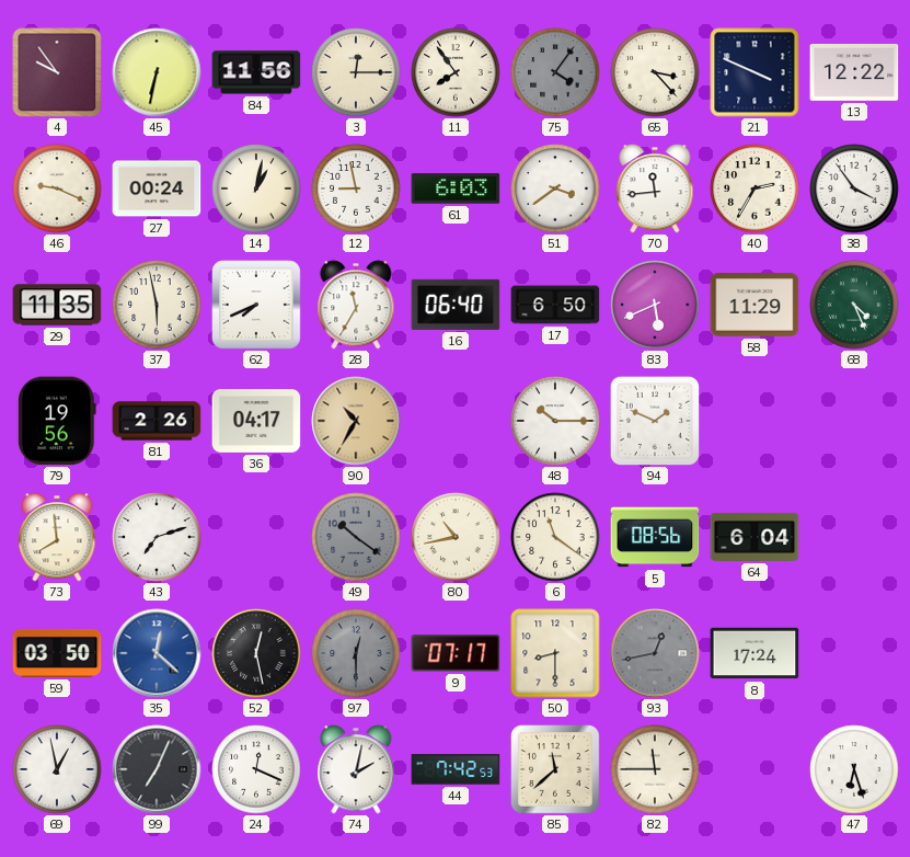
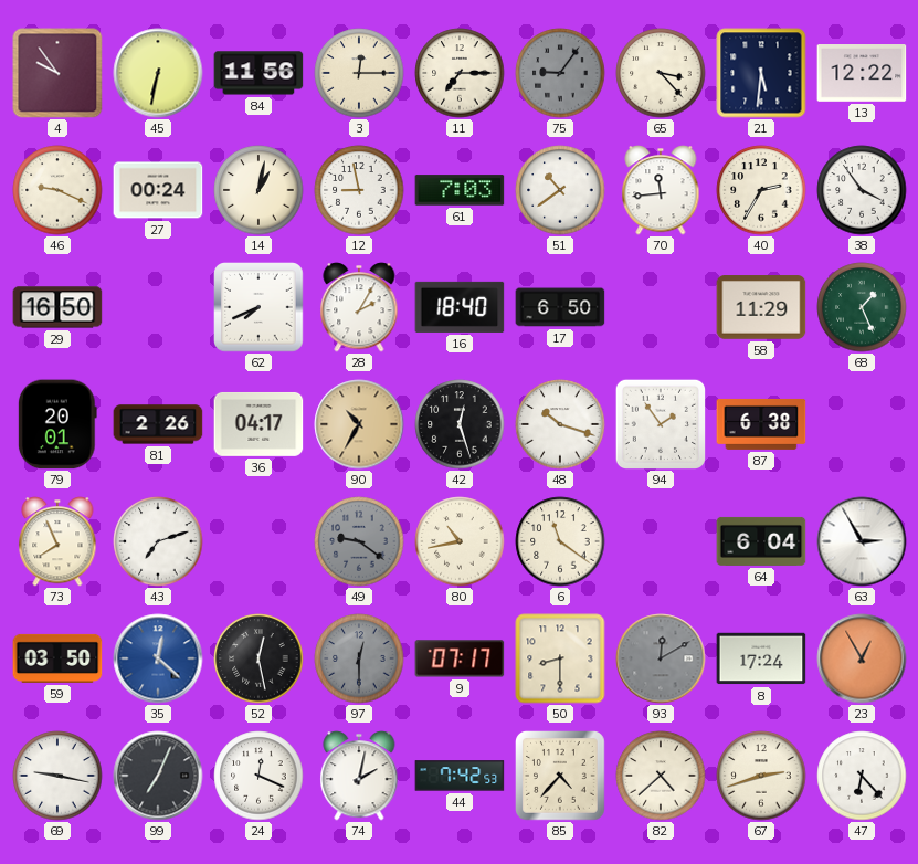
11: 7:54 -> 7:15
75: 4:06 -> 9:06
21: 3:49 -> 5:31
61: 6:03 -> 7:03
51: 3:39 -> 10:39
29: 11:35 -> 16:50
37: 5:58 -> none
28: 11:35 -> 2:05
16: 06:40 -> 18:40
83: 5:41 -> none
68: 4:26 -> 1:26
79: 19:56 -> 20:01
42: none -> 12:27
48: 10:15 -> 10:18
94: 1:49 -> 1:54
87: none -> 6:38
73: 7:59 -> 7:56
49: 10:21 -> 9:21
5: 08:56 -> none
63: none -> 2:55
93: 12:43 -> 12:10
23: none -> 12:55
69: 12:58 -> 9:17
85: 11:38 -> 4:37
82: 11:45 -> 4:38
67: none -> 2:42
47: 6:27 -> 6:23
